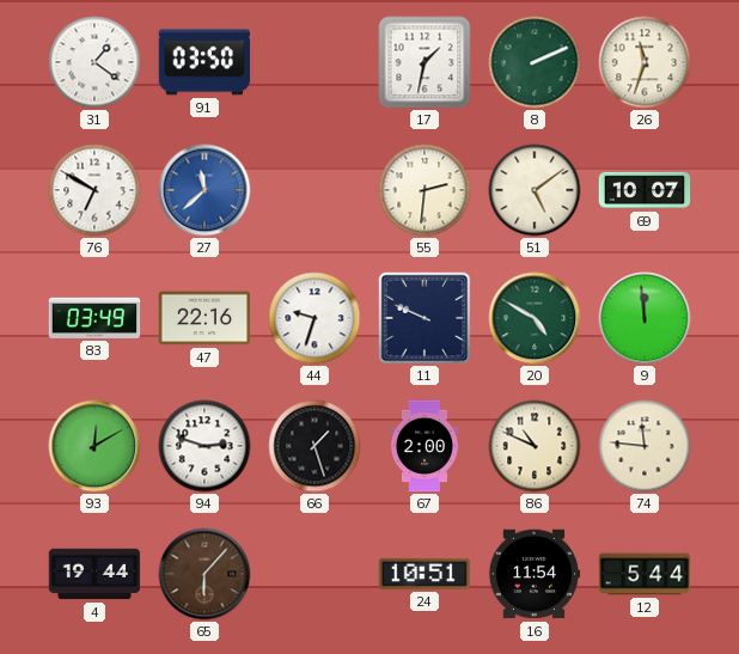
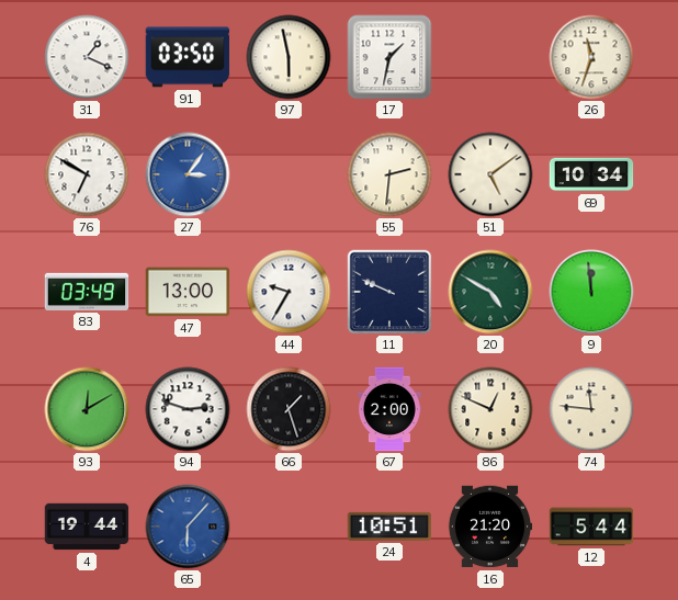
31: 1:21 -> 1:19
97: none -> 5:58
8: 2:11 -> none
27: 11:38 -> 3:06
69: 10:07 -> 10:34
47: 22:16 -> 13:00
44: 9:33 -> 9:35
86: 10:49 -> 12:49
65 dial: brown -> blue
16: 11:54 -> 21:20
